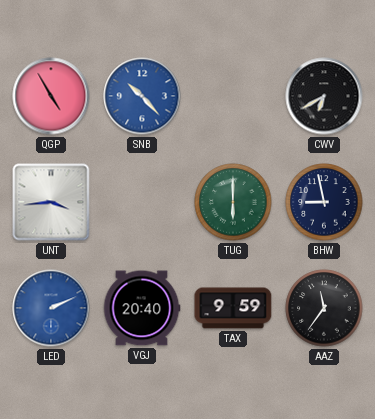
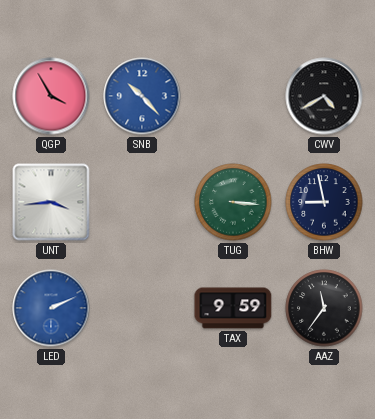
QGP: 4:55 -> 3:55
CWV: 6:40 -> 4:40
TUG: 6:00 -> 3:16
VGJ: 20:40 -> none
